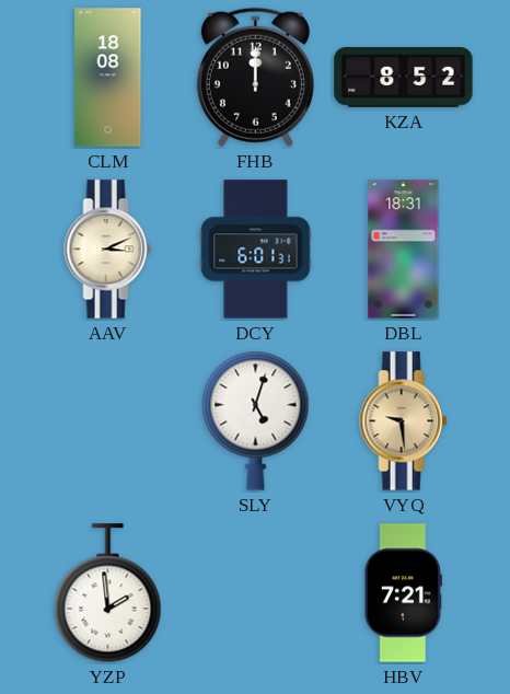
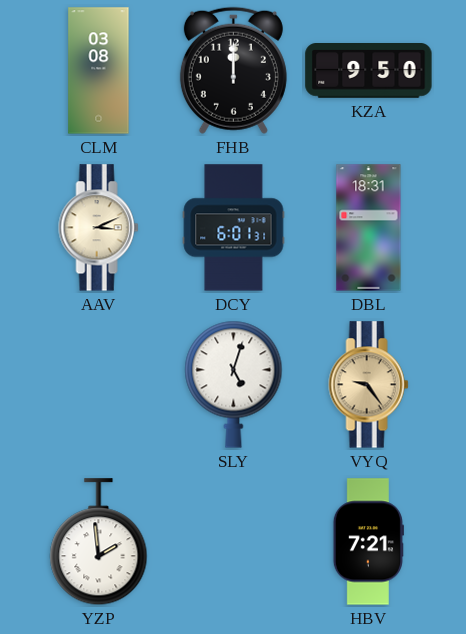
CLM: 18:08 -> 03:08
KZA: 8:52 -> 9:50
VYQ: 9:29 -> 9:24
